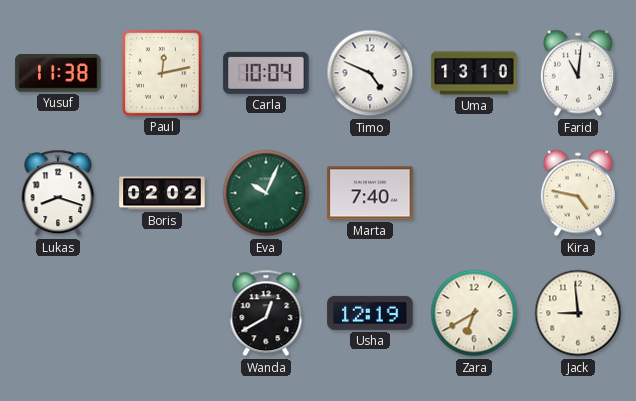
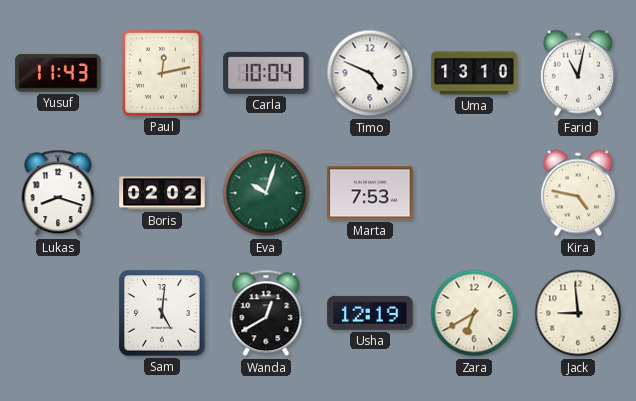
Yusuf: 11:38 -> 11:43
Farid: 11:01 -> 11:02
Eva: 10:04 -> 10:03
Marta: 7:40 -> 7:53
Sam: none -> 5:01
